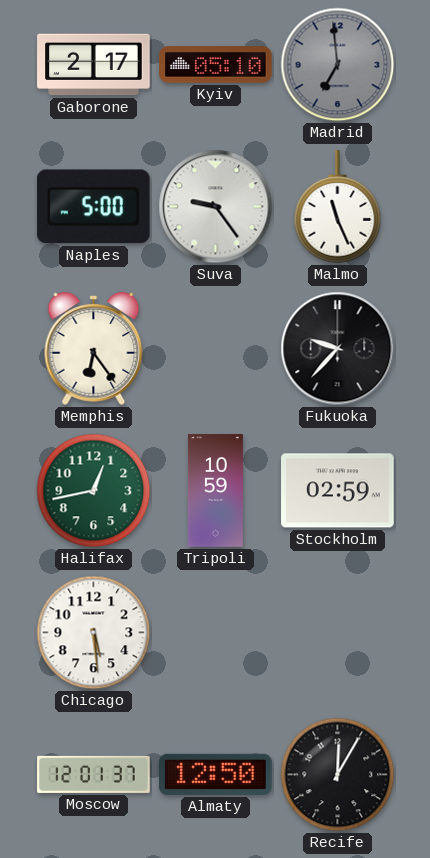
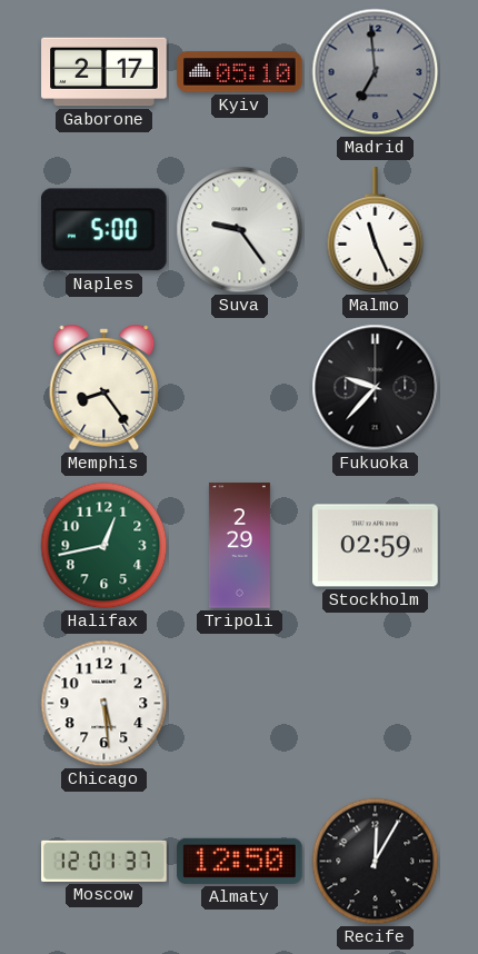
Memphis: 6:24 -> 8:24
Tripoli: 10:59 -> 2:29
